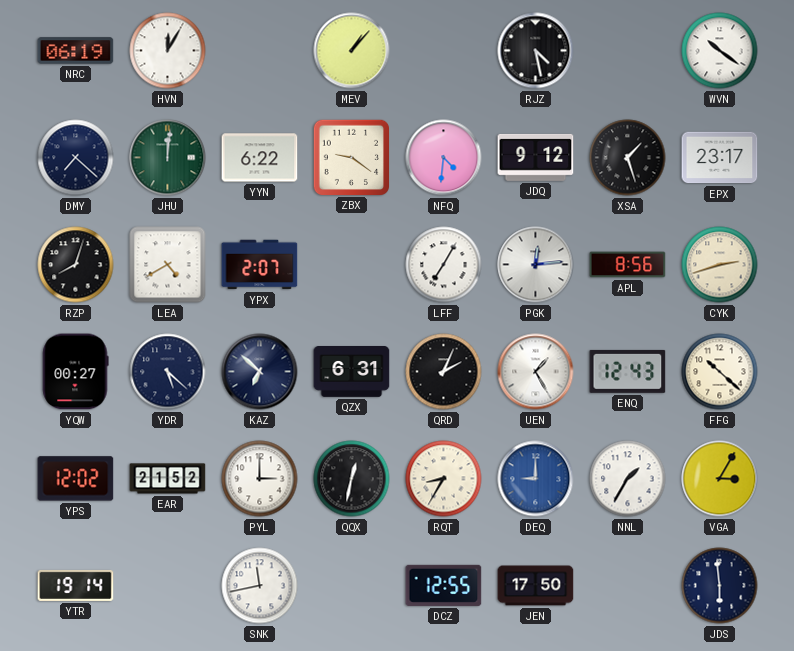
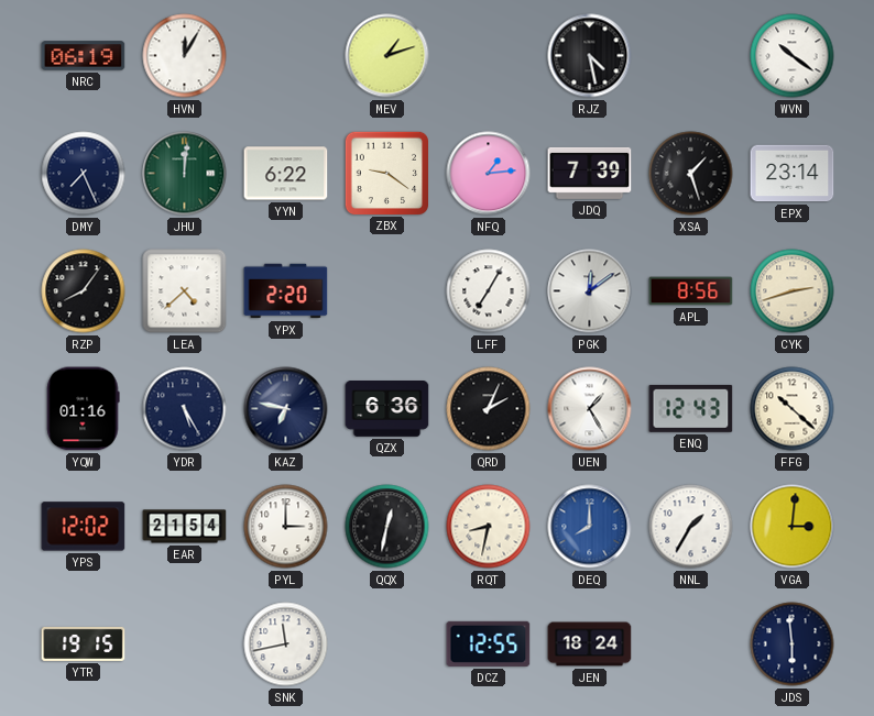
MEV: 1:07 -> 1:12
DMY: 7:22 -> 7:26
NFQ: 4:31 -> 1:14
JDQ: 9:12 -> 7:39
EPX: 23:17 -> 23:14
RZP: 8:03 -> 8:06
LEA: 4:40 -> 4:38
YPX: 2:07 -> 2:20
PGK: 12:14 -> 12:09
YQW: 00:27 -> 01:16
YDR: 5:22 -> 5:25
KAZ: 6:52 -> 6:47
QZX: 6:31 -> 6:36
EAR: 21:52 -> 21:54
RQT: 8:35 -> 8:32
DEQ: 9:00 -> 8:00
VGA: 3:05 -> 3:01
YTR: 19:14 -> 19:15
JEN: 17:50 -> 18:24
